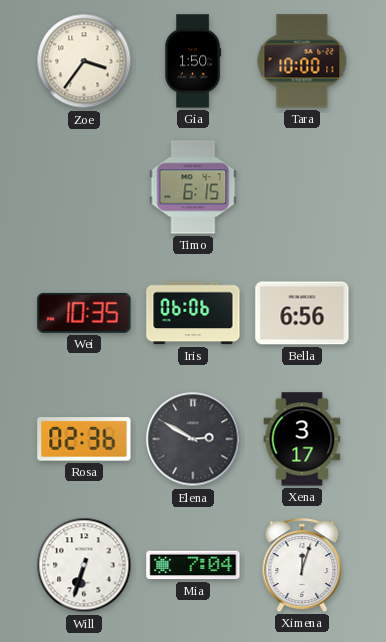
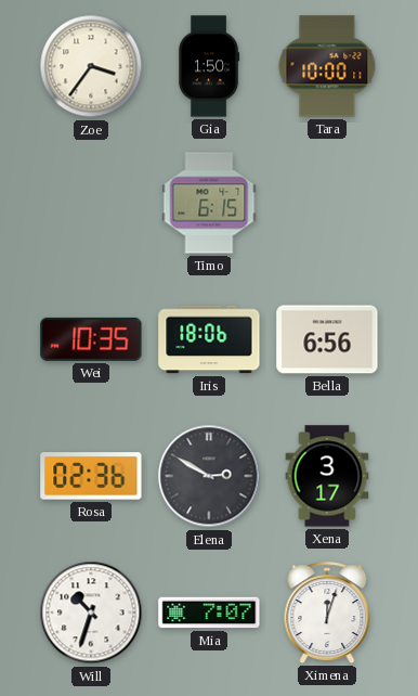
Iris: 06:06 -> 18:06
Will: 6:33 -> 10:33
Mia: 7:04 -> 7:07
